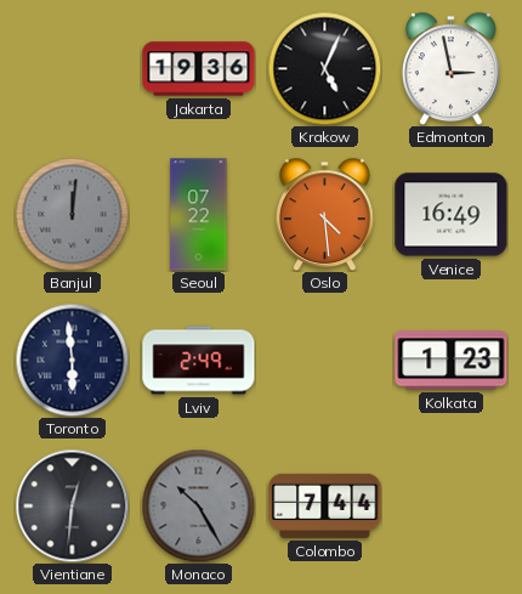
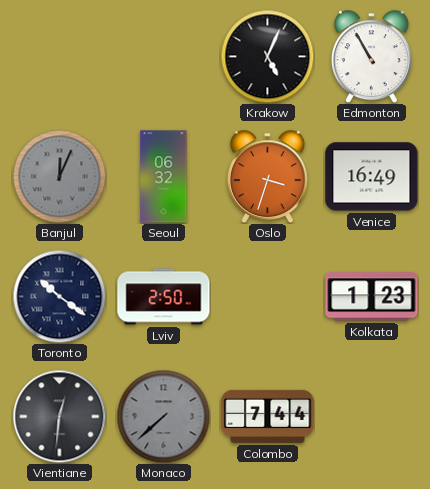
Jakarta: 19:36 -> none
Edmonton: 2:58 -> 10:55
Banjul: 12:01 -> 12:04
Seoul: 07:22 -> 06:32
Oslo: 4:29 -> 3:33
Toronto: 5:59 -> 10:21
Lviv: 2:49 -> 2:50
Monaco: 10:25 -> 7:38
